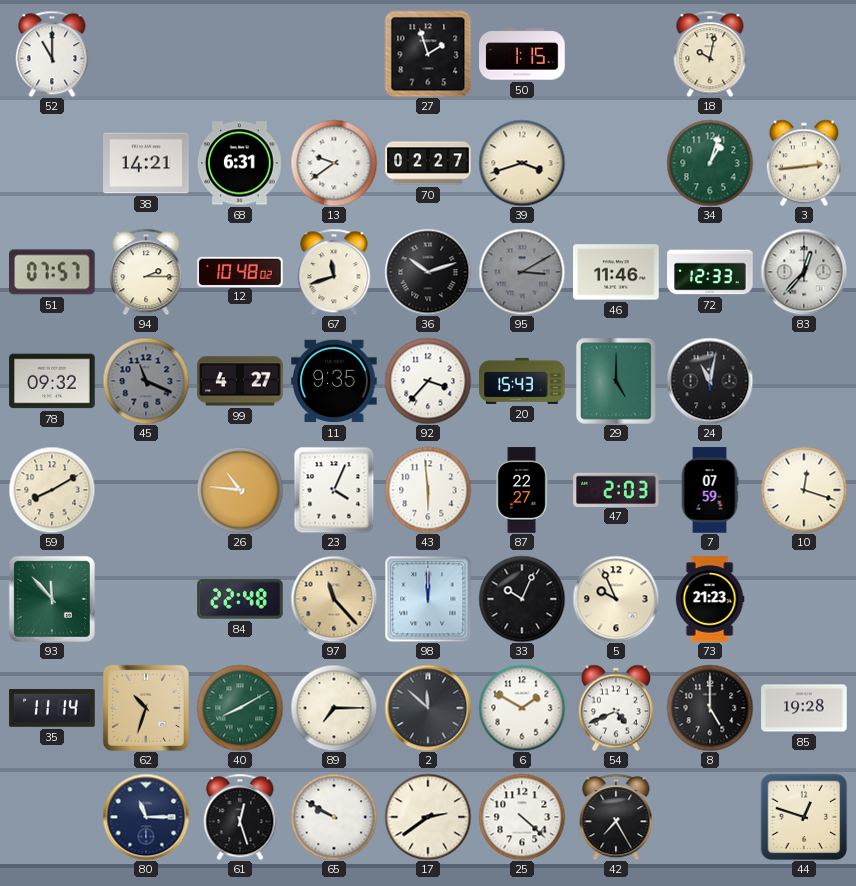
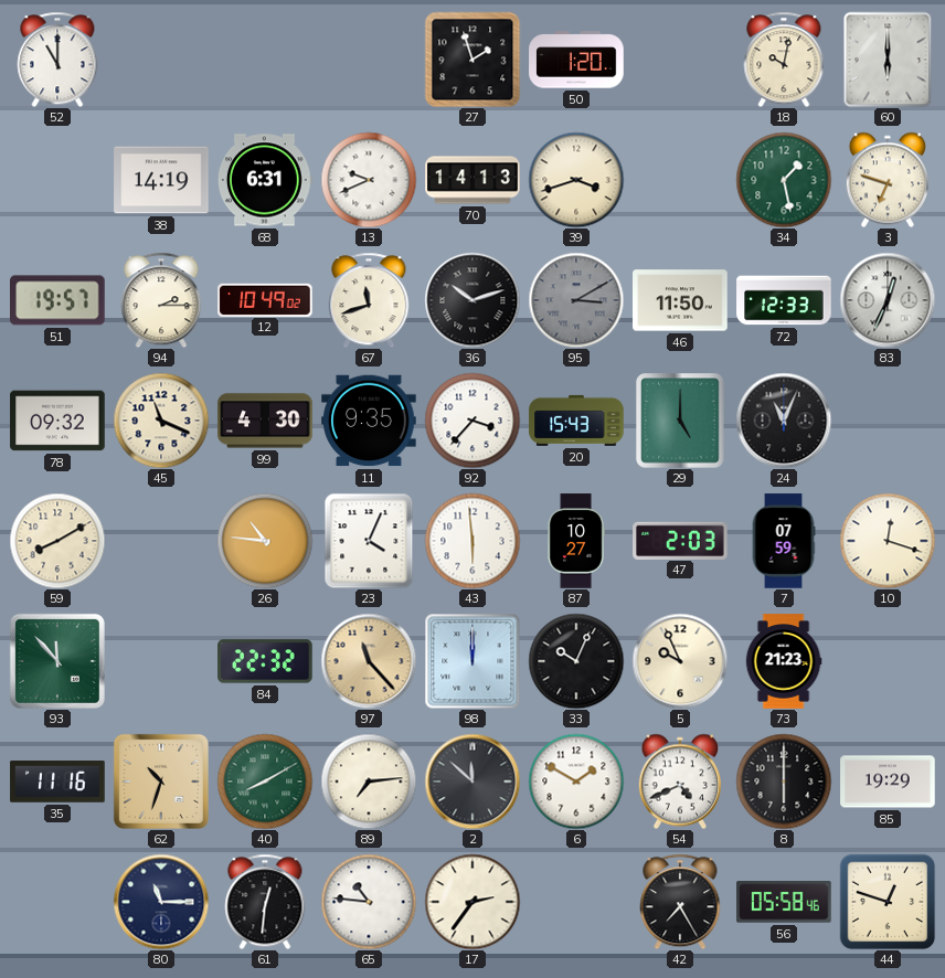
50: 1:15 -> 1:20
60: none -> 6:00
38: 14:21 -> 14:19
13: 9:39 -> 9:41
70: 02:27 -> 14:13
34: 1:03 -> 1:28
3: 2:44 -> 6:48
51: 07:57 -> 19:57
12: 10:48 -> 10:49
46: 11:46 -> 11:50
83: 12:37 -> 12:34
45 dial: grey -> cream
99: 4:27 -> 4:30
24: 11:02 -> 11:04
87: 22:27 -> 10:27
84: 22:48 -> 22:32
35: 11:14 -> 11:16
89: 7:15 -> 7:14
8: 5:00 -> 6:00
85: 19:28 -> 19:29
61: 12:27 -> 12:31
65: 9:50 -> 10:46
17: 2:39 -> 2:36
25: 4:22 -> none
56: none -> 05:58
